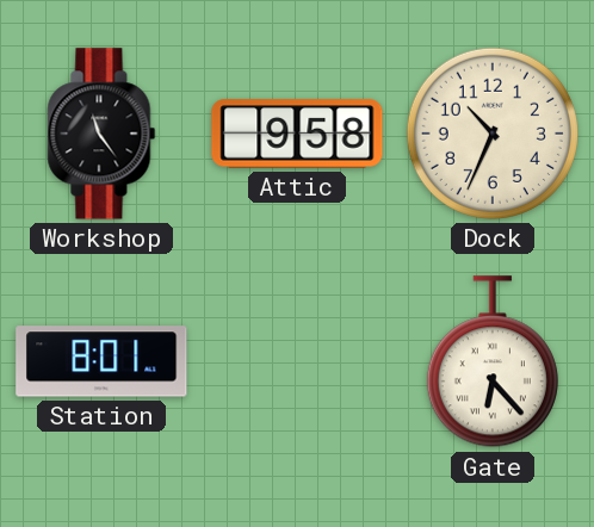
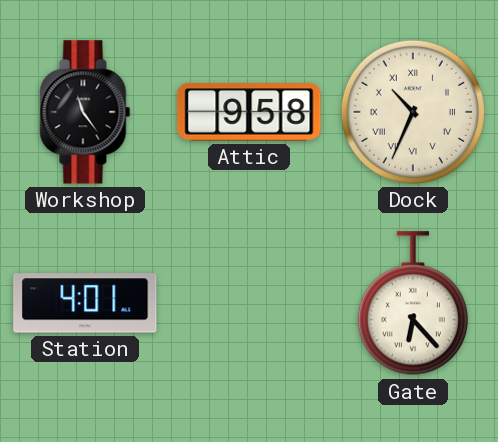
Dock numerals: Arabic -> Roman
Station: 8:01 -> 4:01
